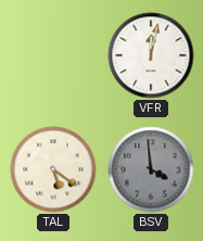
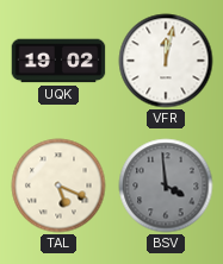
UQK: none -> 19:02
TAL: 5:21 -> 5:19
